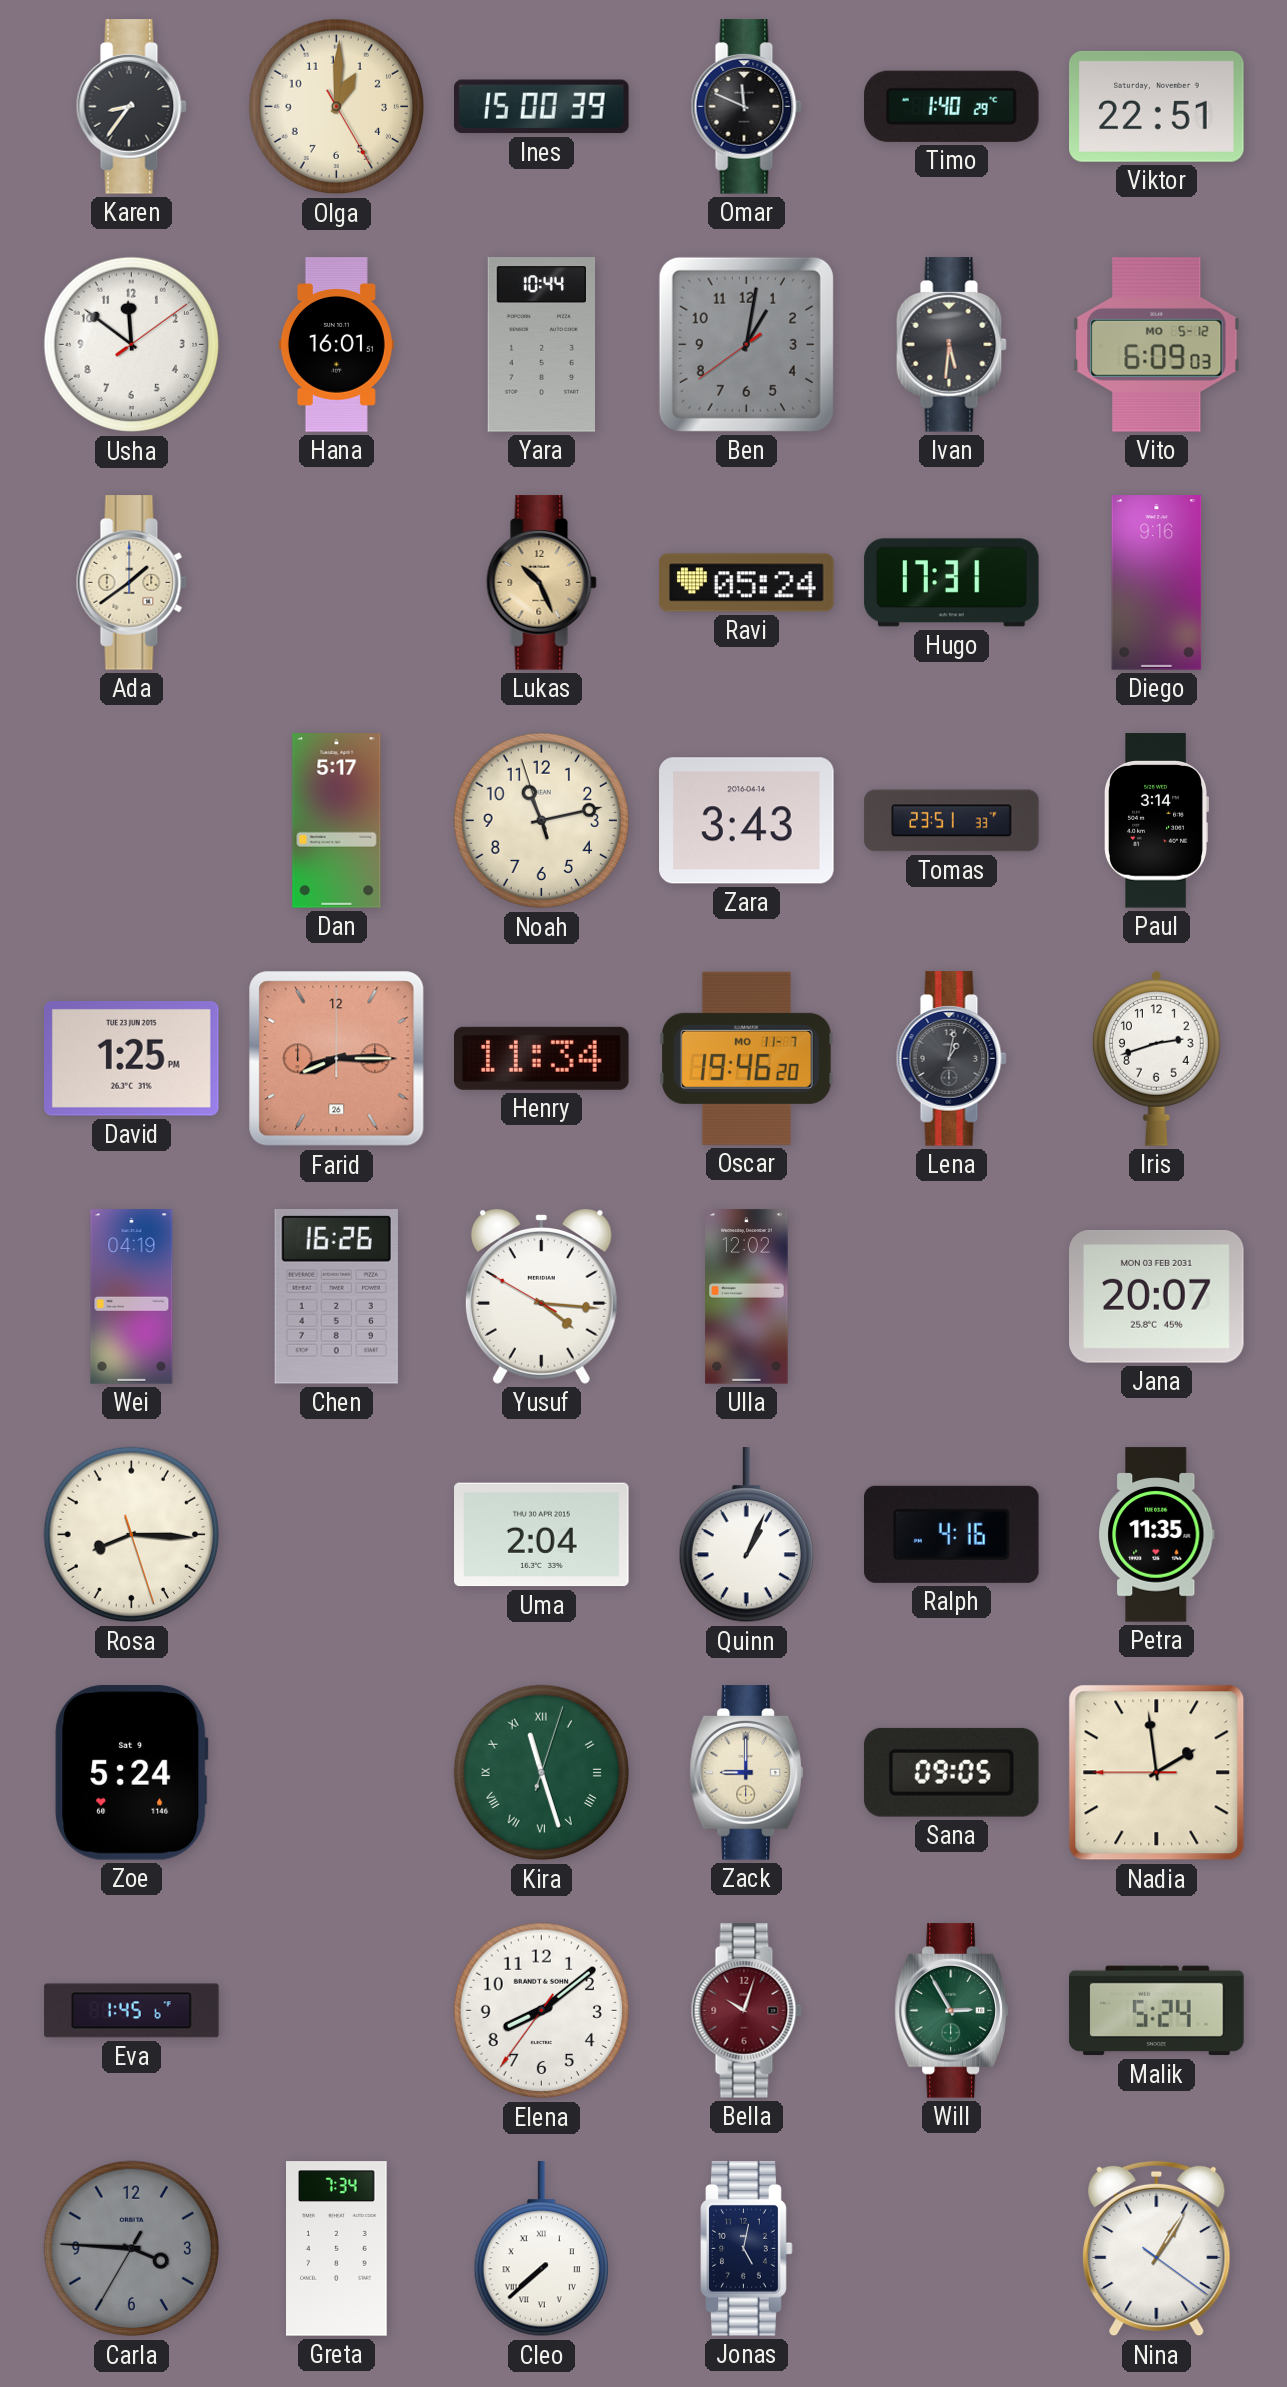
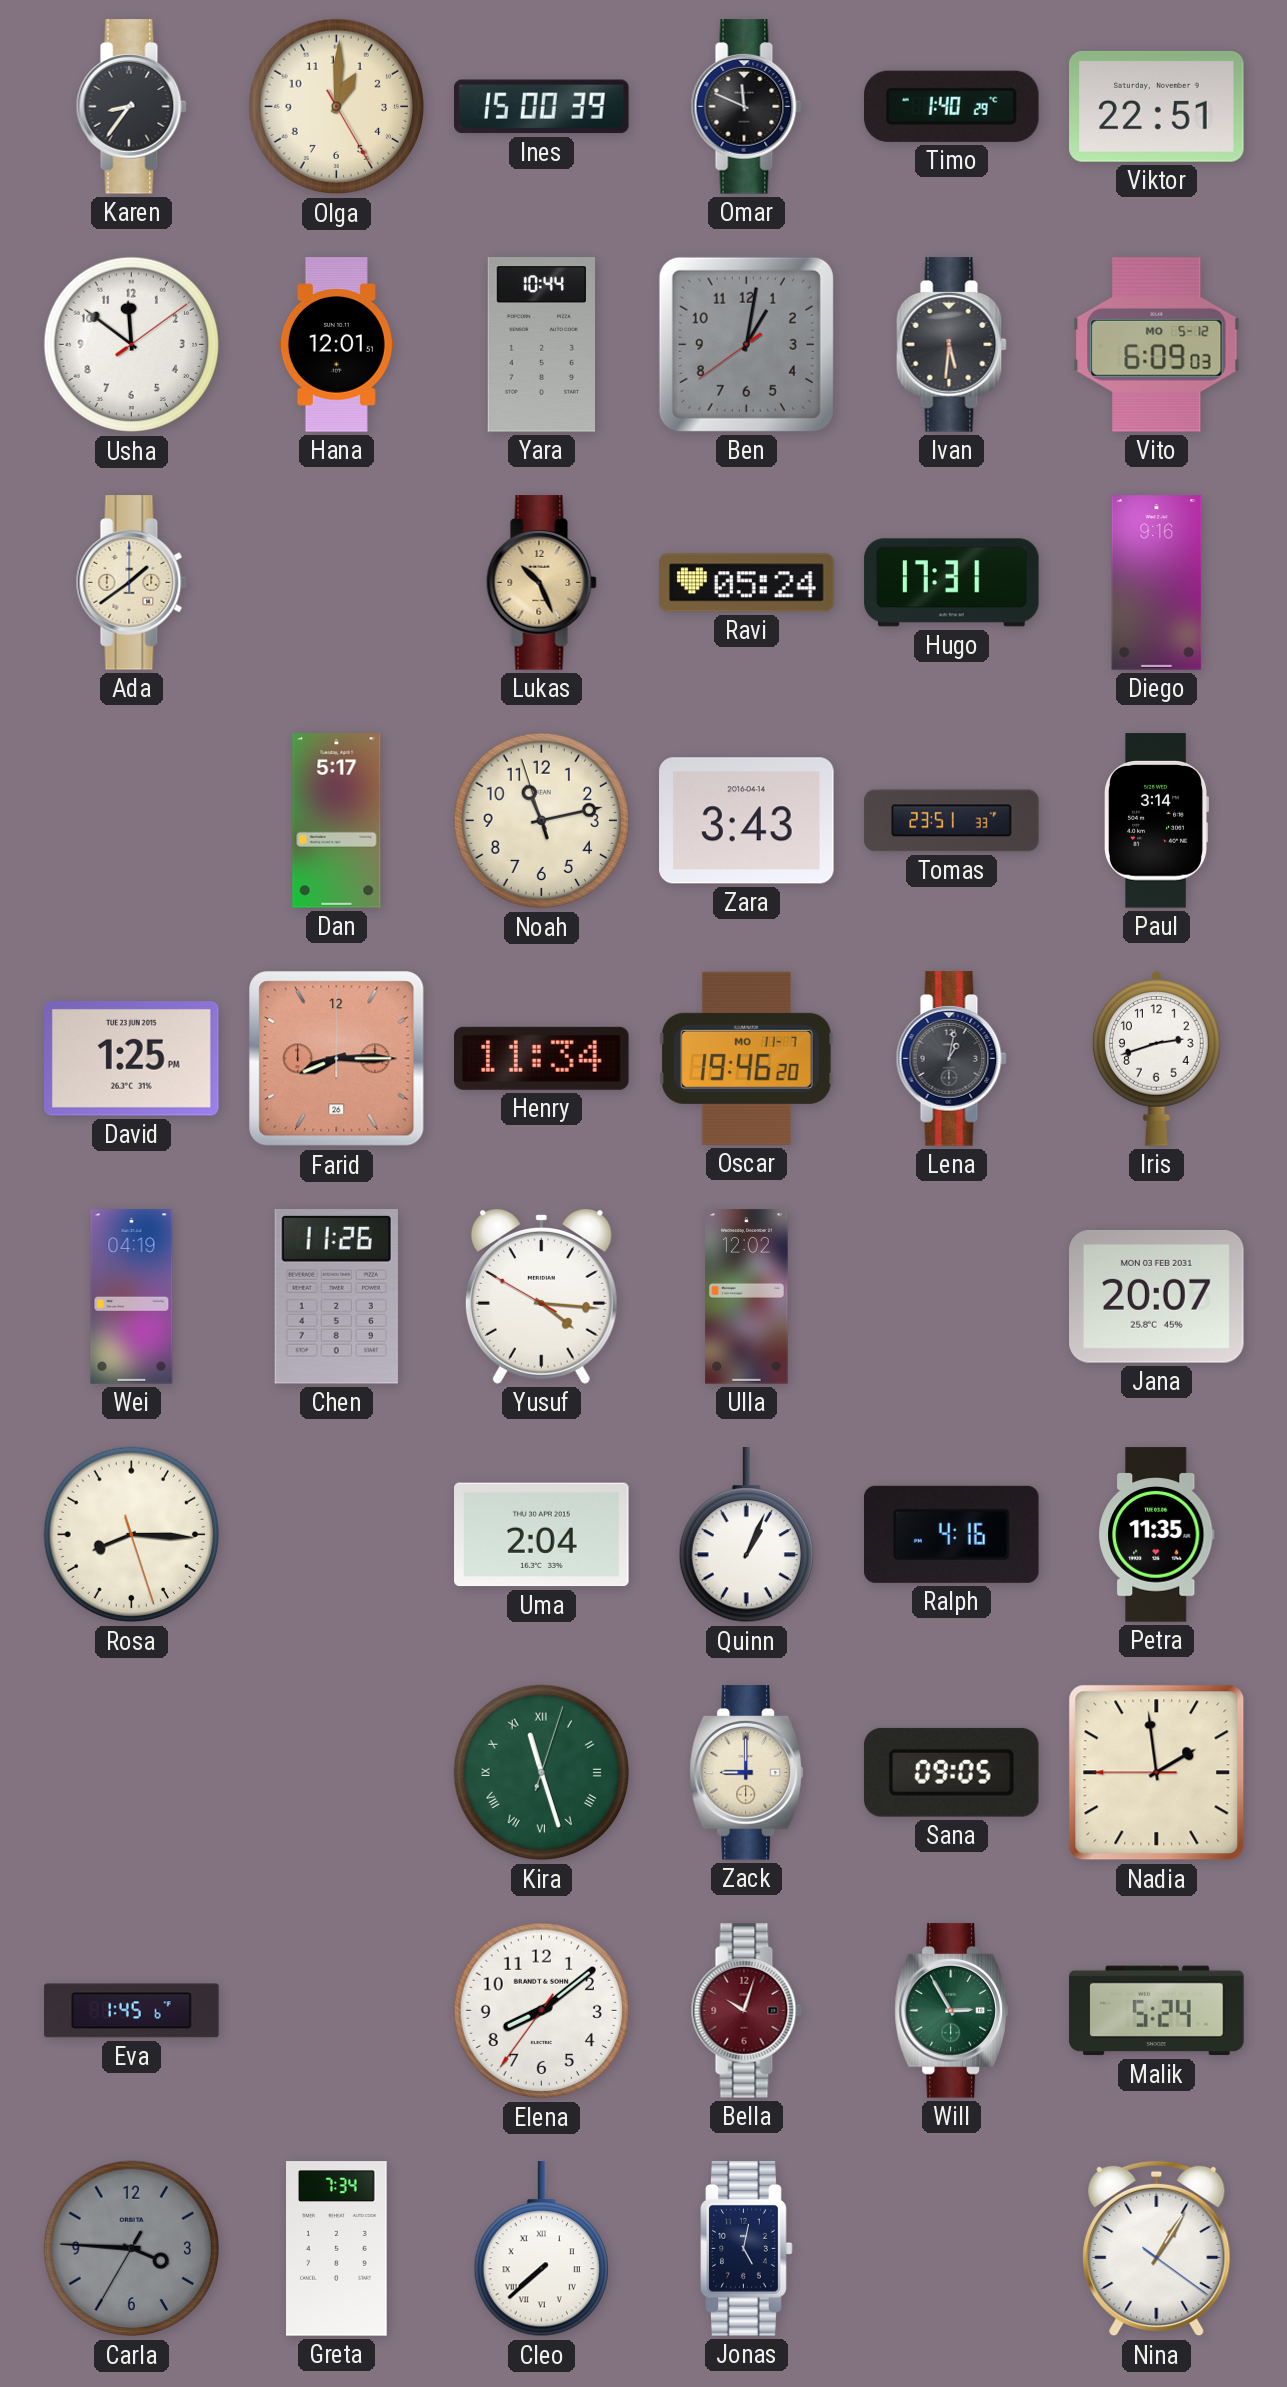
Hana: 16:01 -> 12:01
Chen: 16:26 -> 11:26
Zoe: 5:24 -> none
